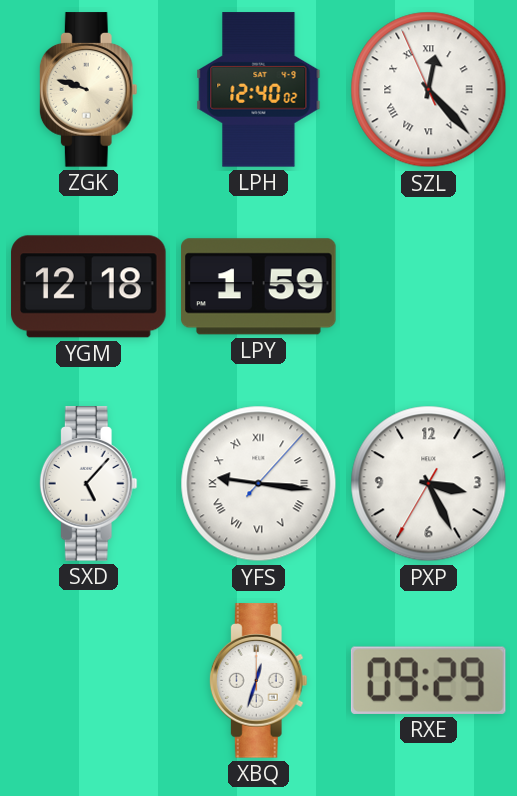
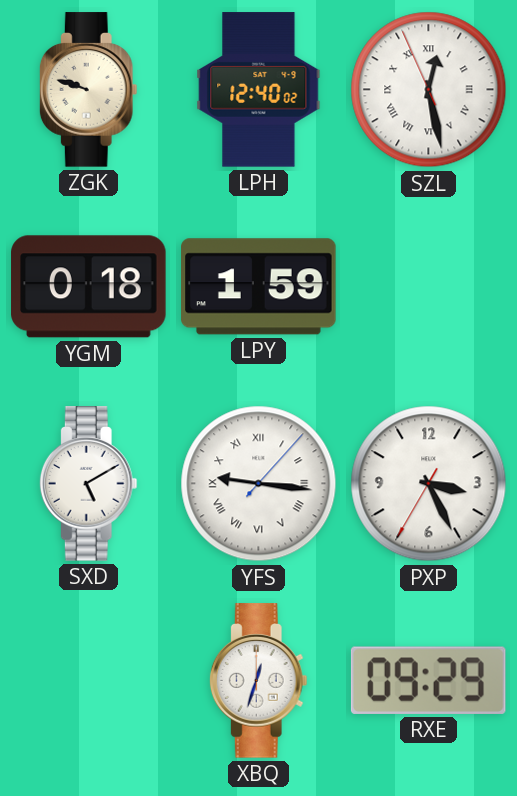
SZL: 12:22 -> 12:27
YGM: 12:18 -> 0:18
SXD: 5:07 -> 5:10
